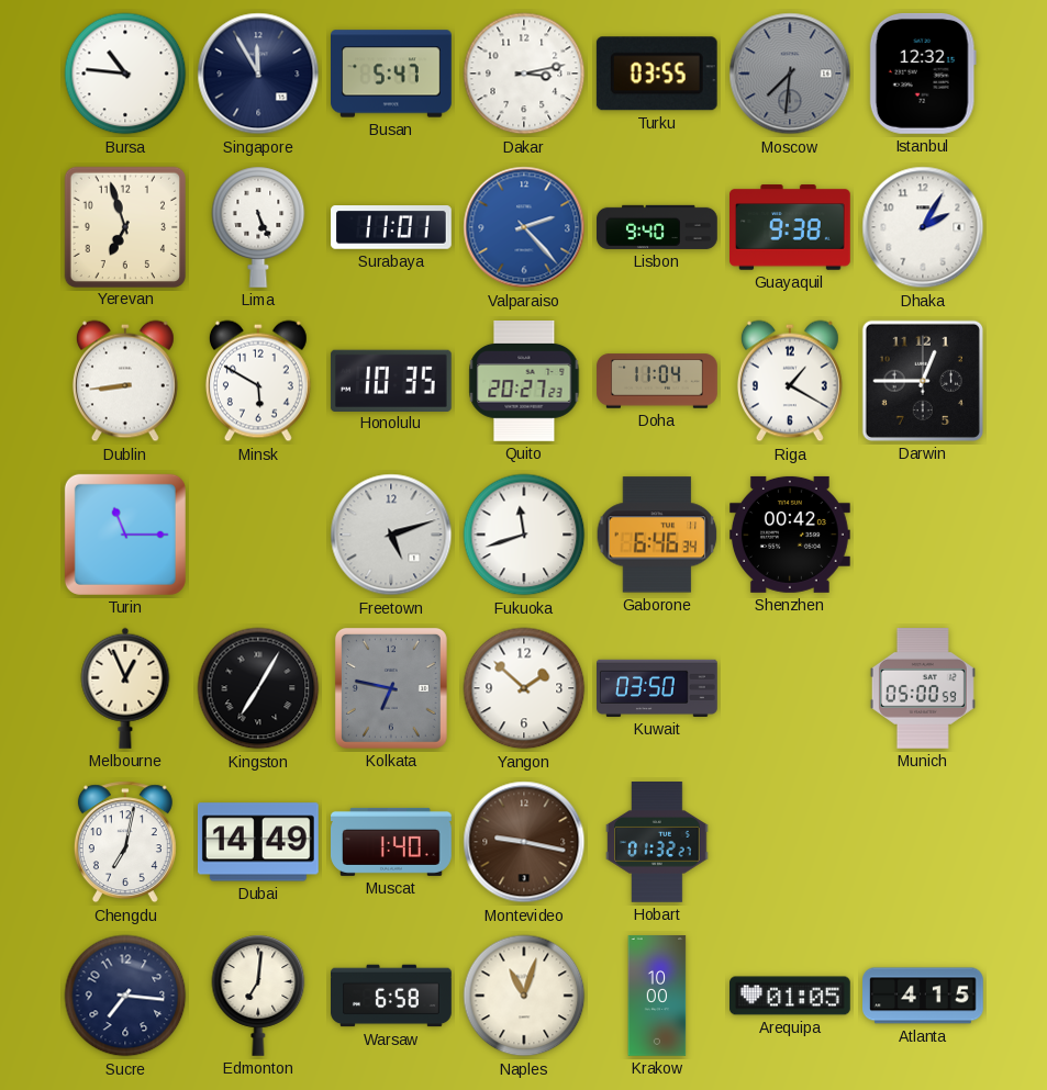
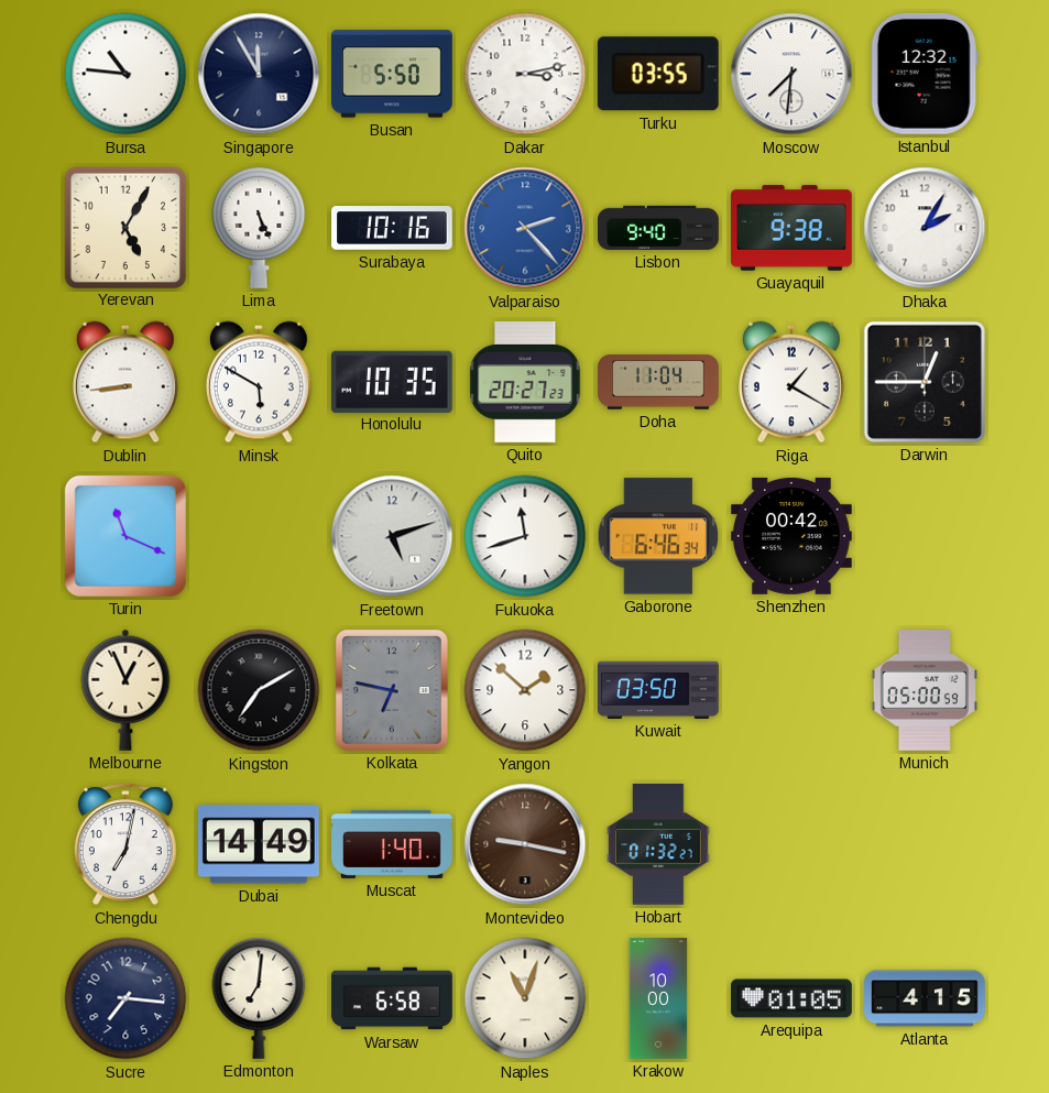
Busan: 5:47 -> 5:50
Moscow dial: grey -> white
Yerevan: 6:57 -> 5:05
Surabaya: 11:01 -> 10:16
Turin: 11:15 -> 11:19
Kingston: 7:05 -> 7:10
